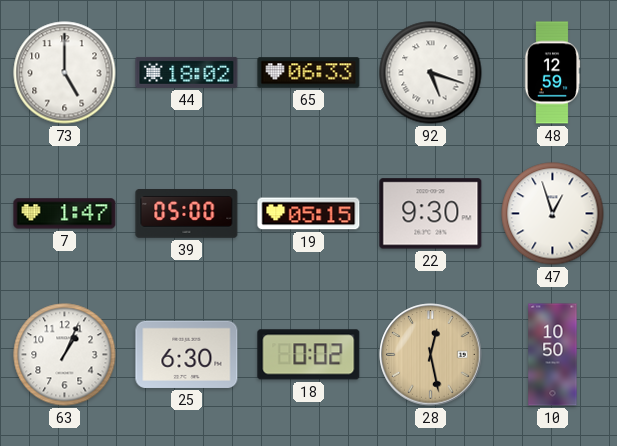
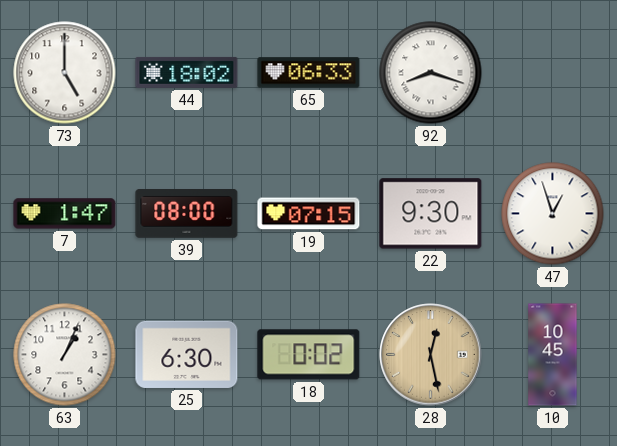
92: 5:18 -> 8:18
48: 12:59 -> none
39: 05:00 -> 08:00
19: 05:15 -> 07:15
10: 10:50 -> 10:45
